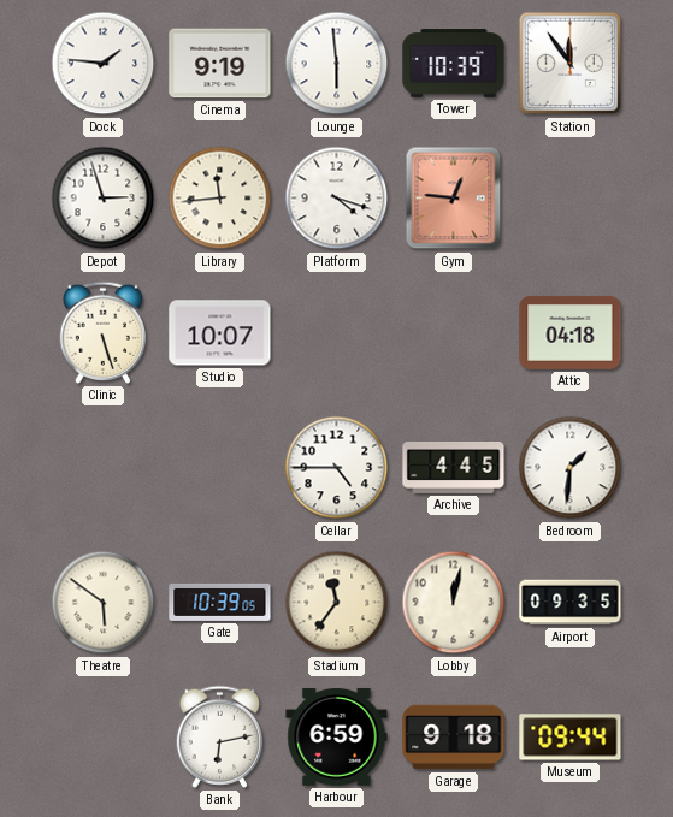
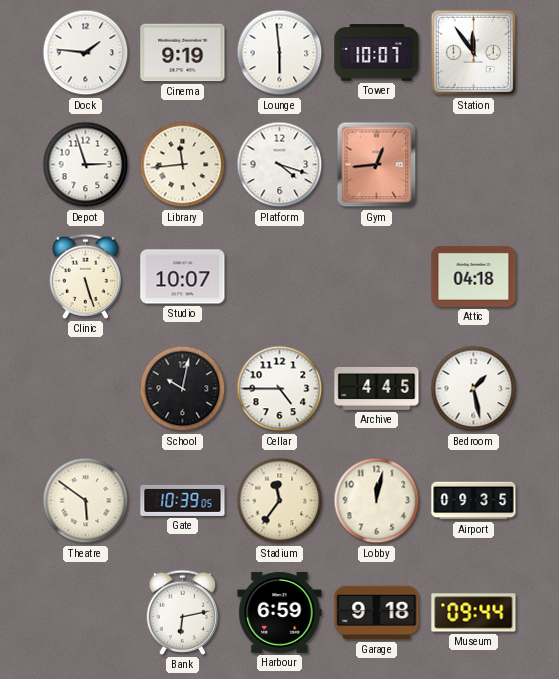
Tower: 10:39 -> 10:07
Gym: 12:46 -> 12:44
School: none -> 10:02
Bedroom: 1:31 -> 1:28
